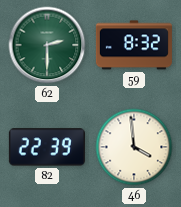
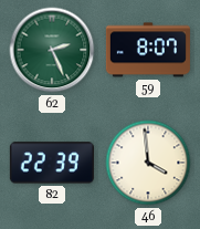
62: 2:30 -> 2:26
59: 8:32 -> 8:07
